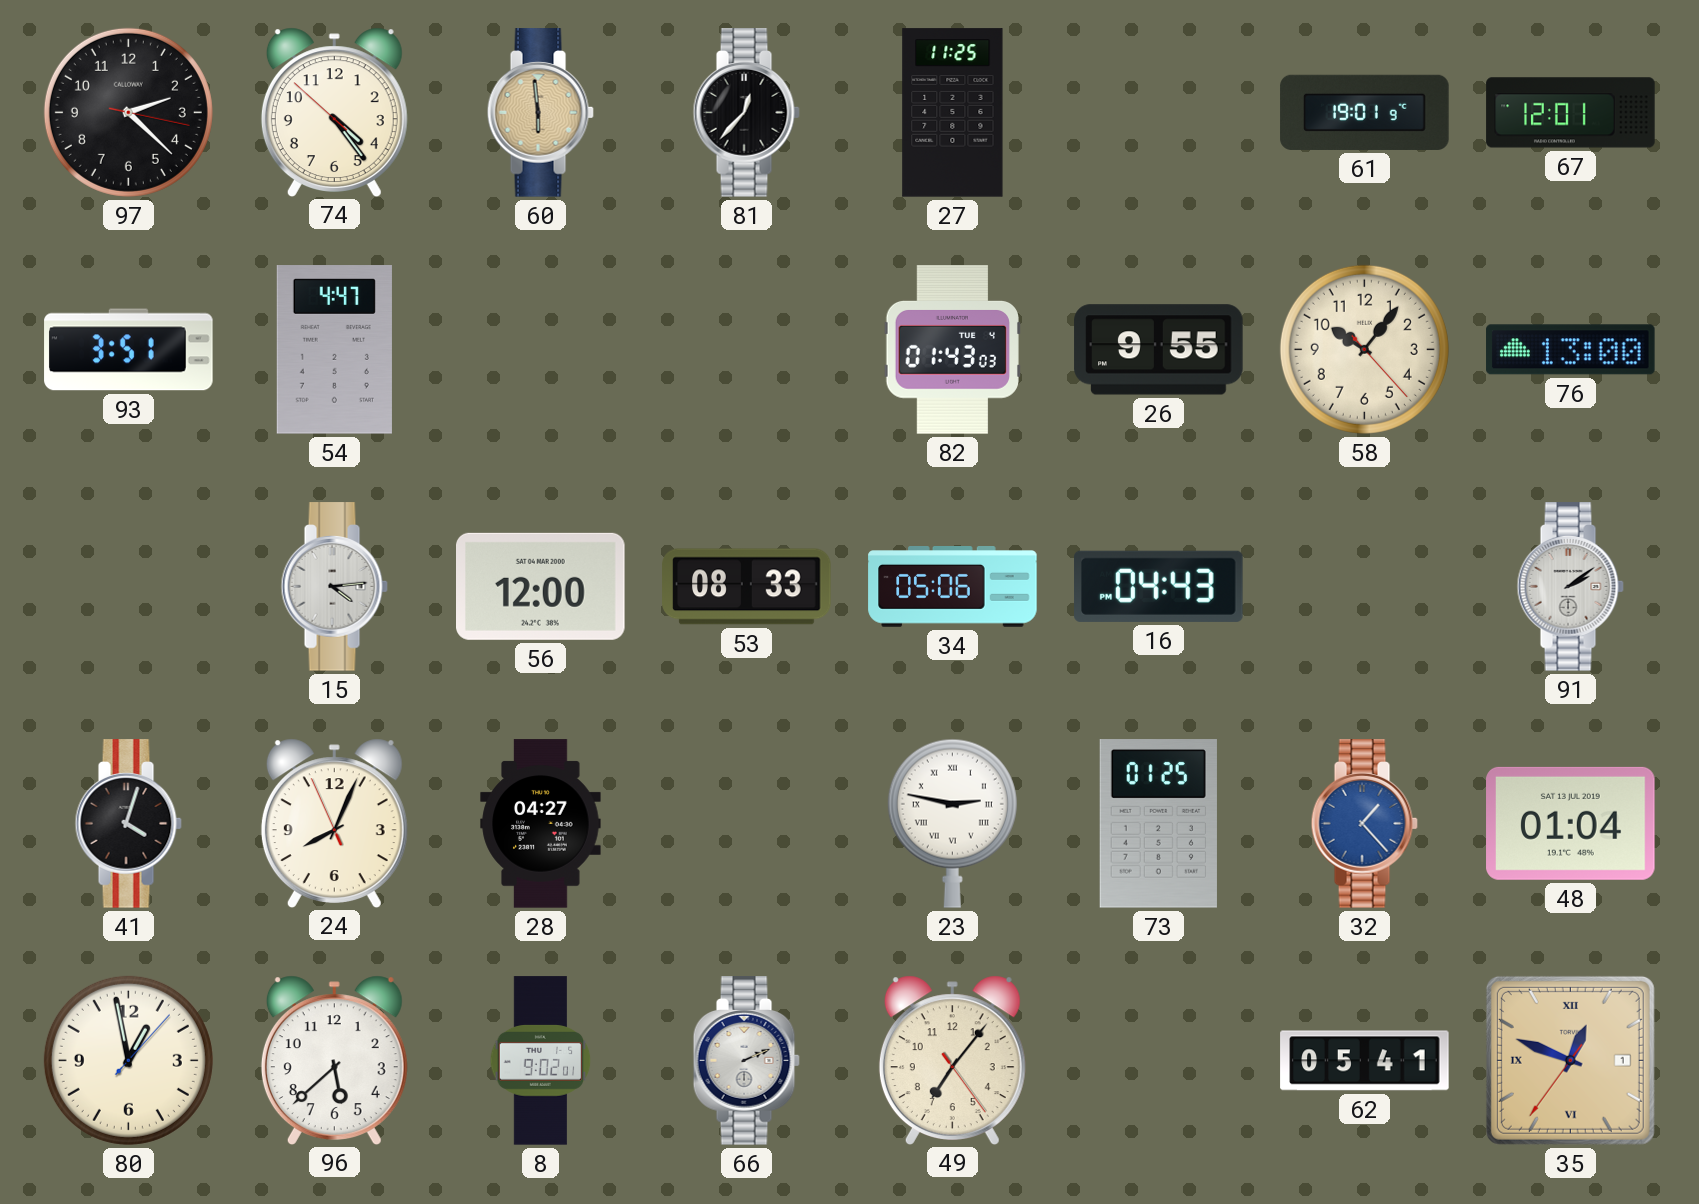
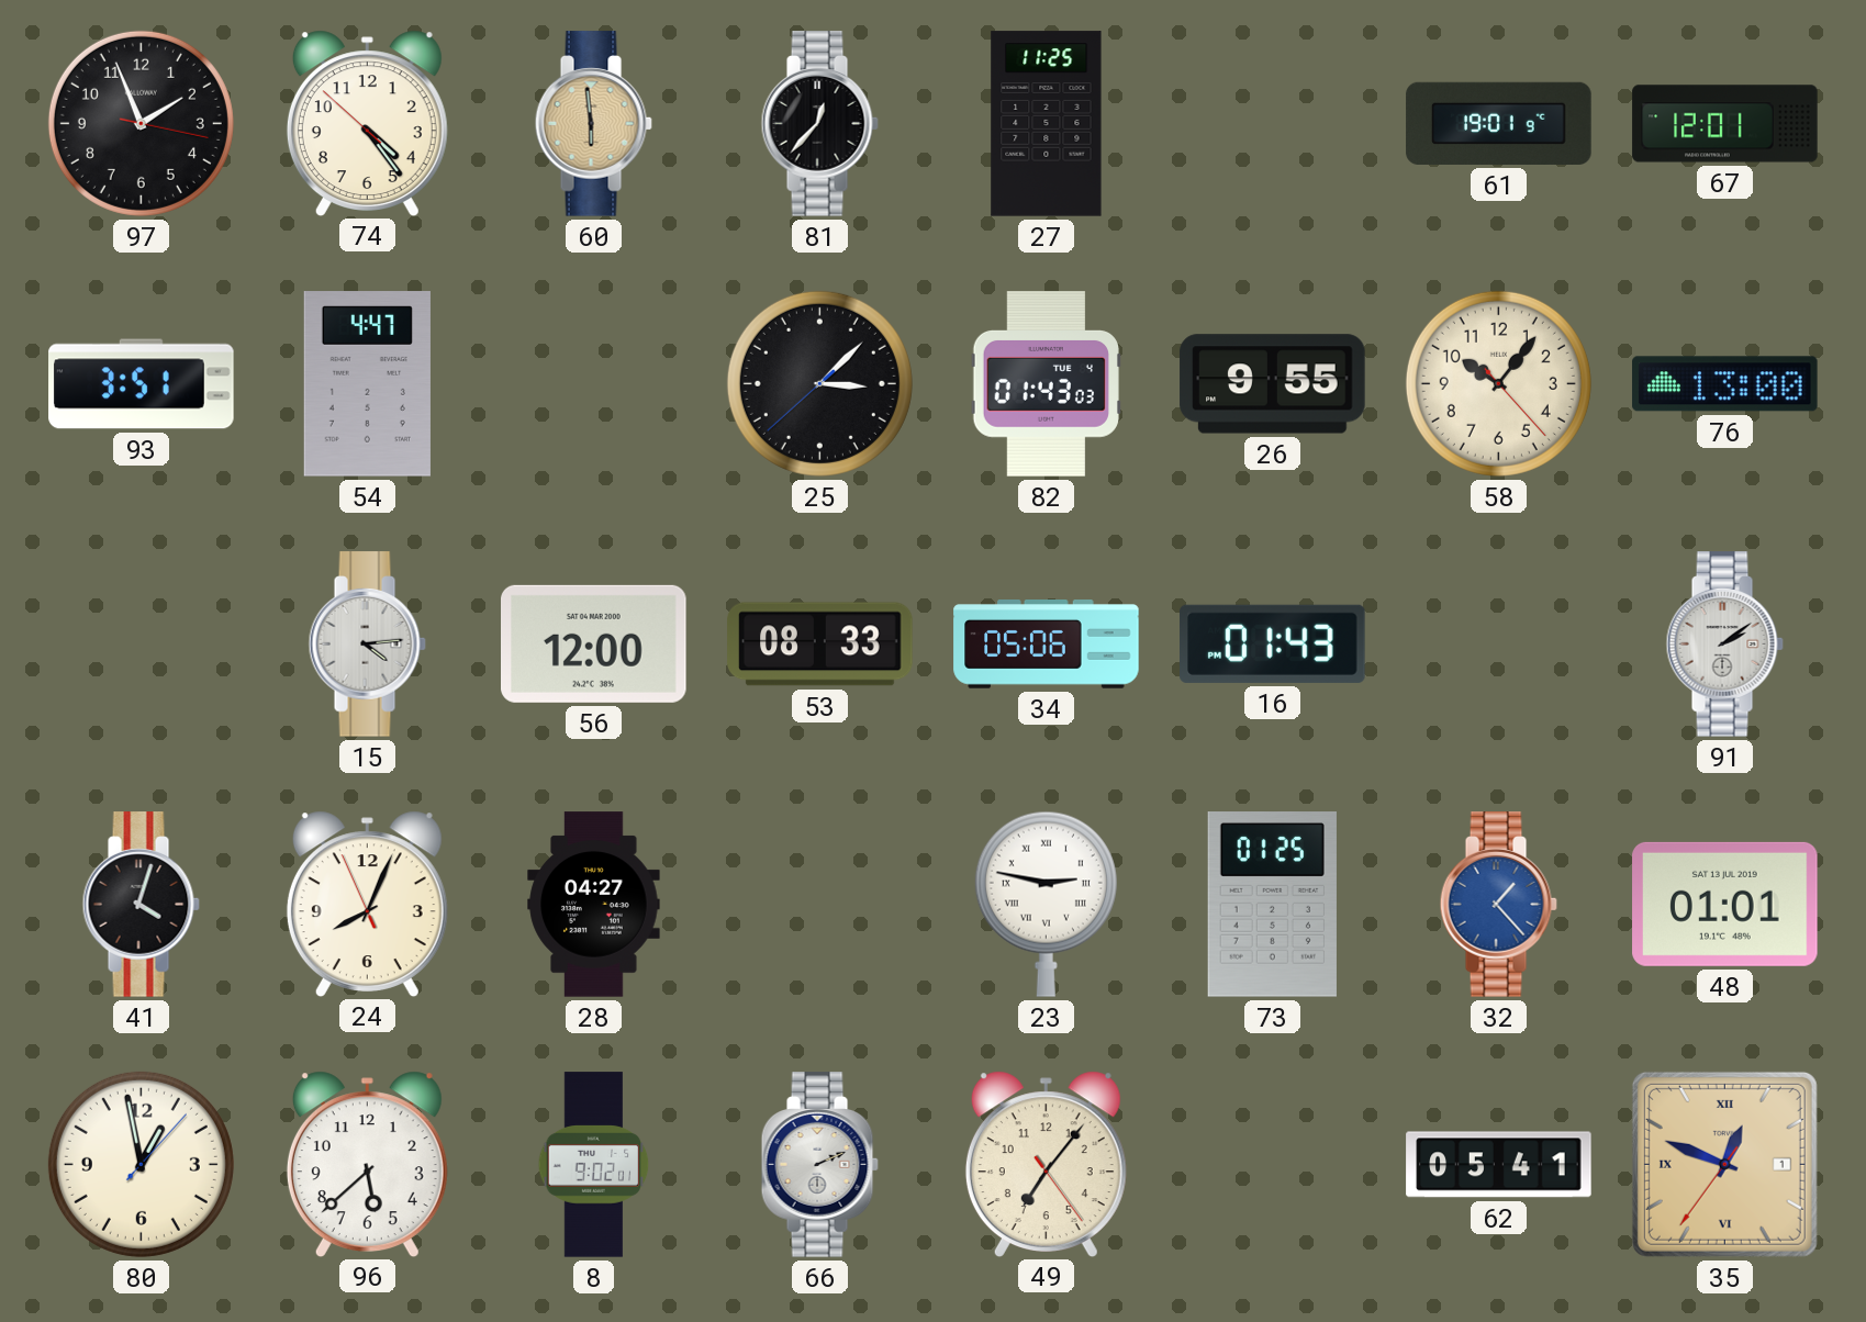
97: 2:22 -> 1:56
25: none -> 3:07
16: 04:43 -> 01:43
48: 01:04 -> 01:01
